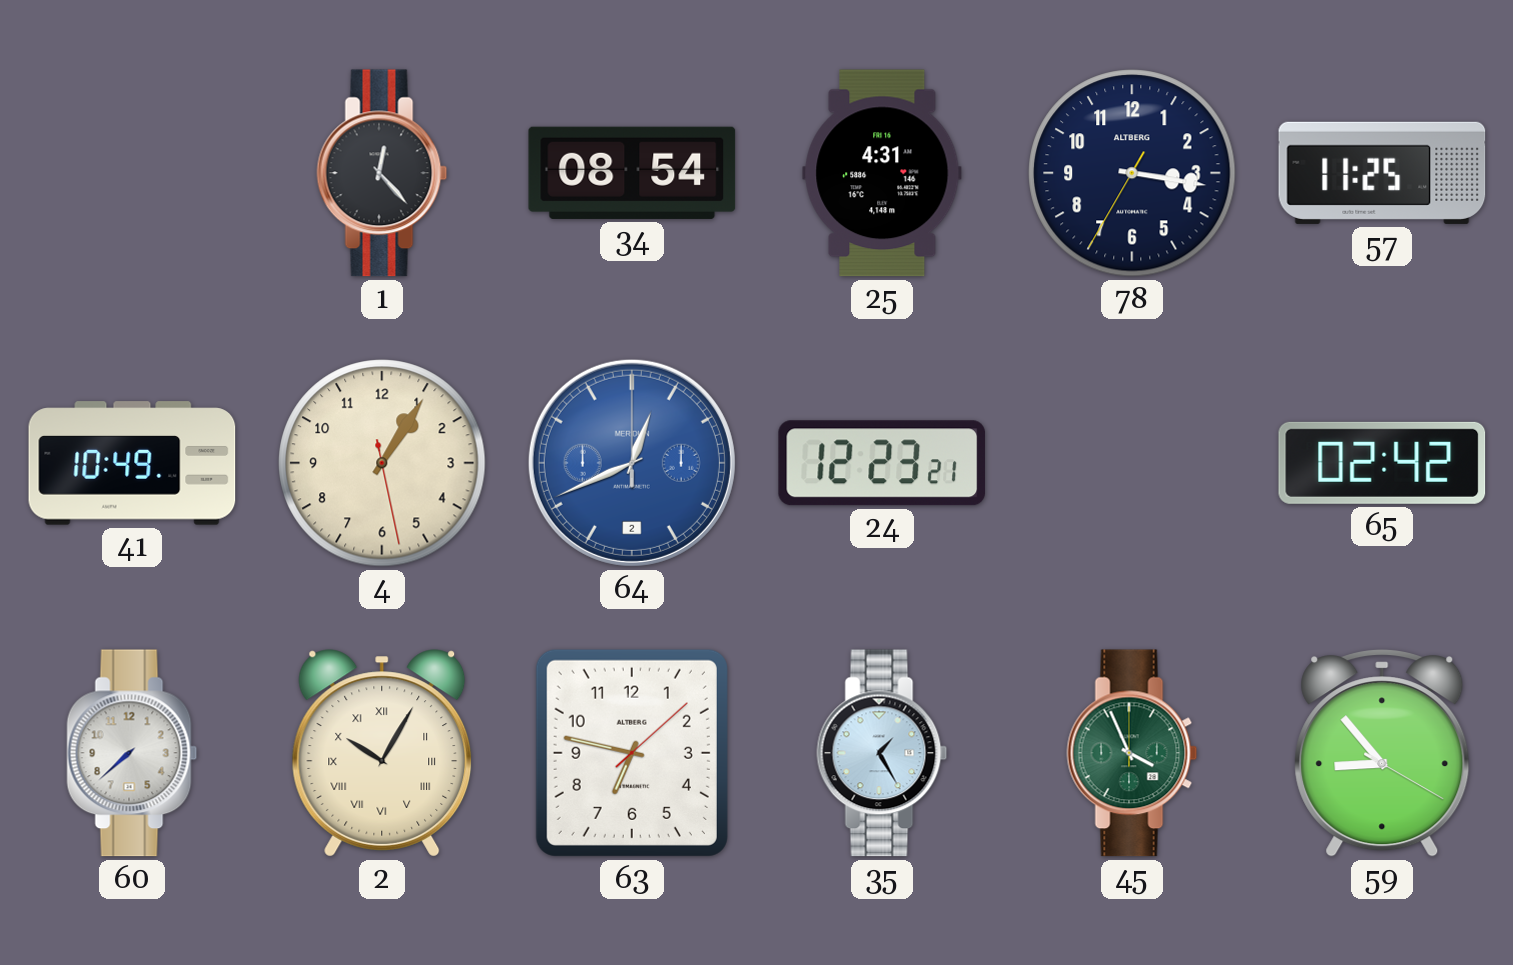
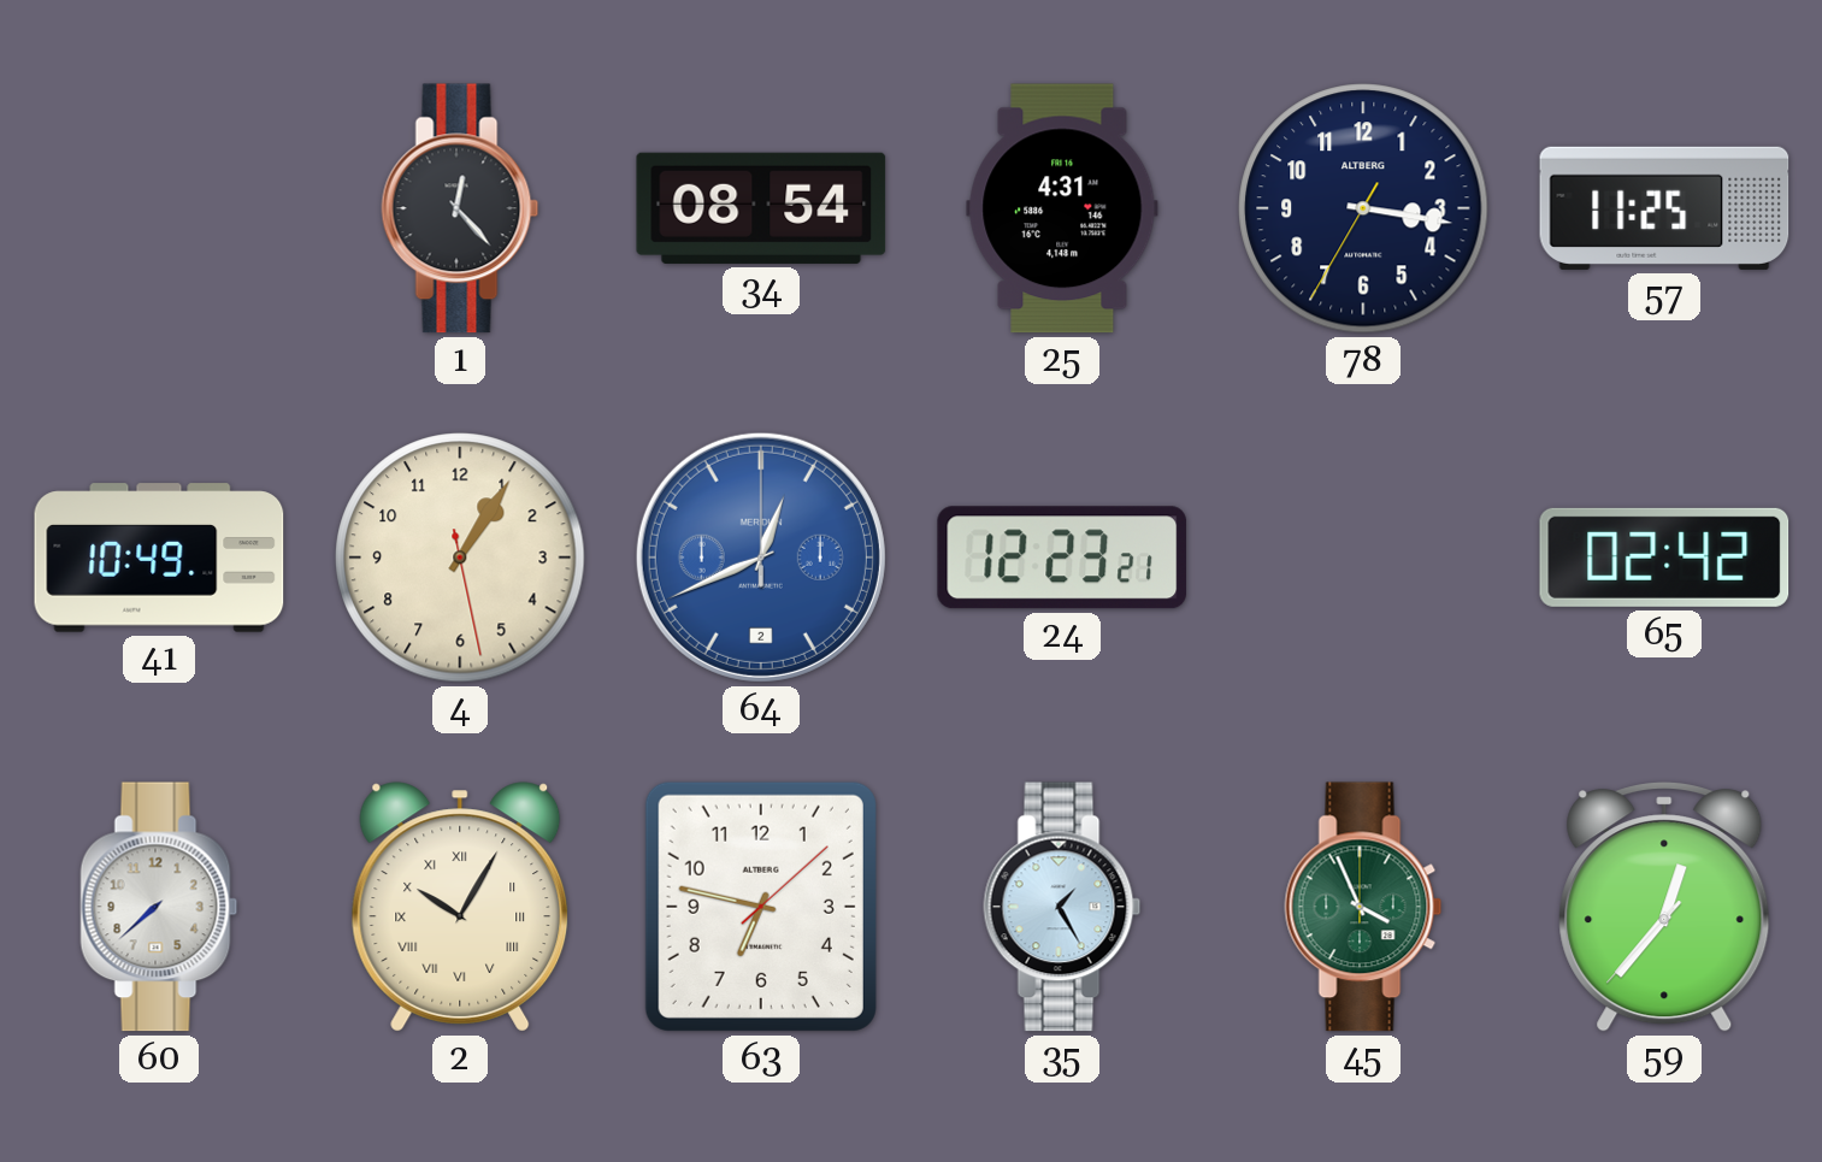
59: 8:53 -> 12:36
